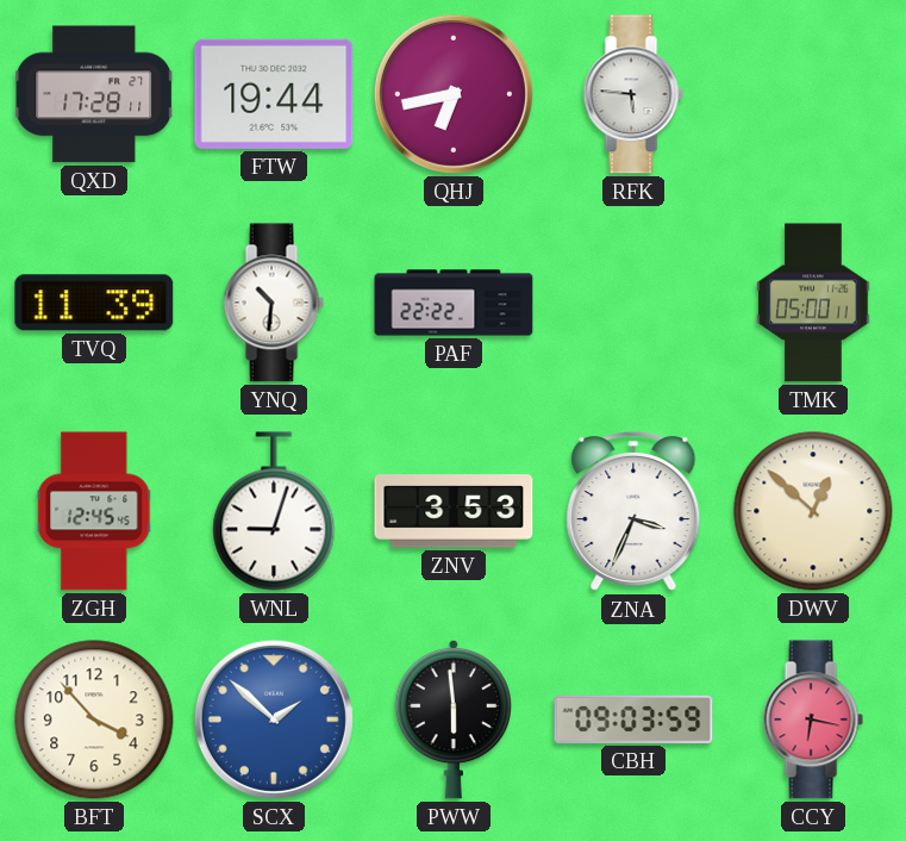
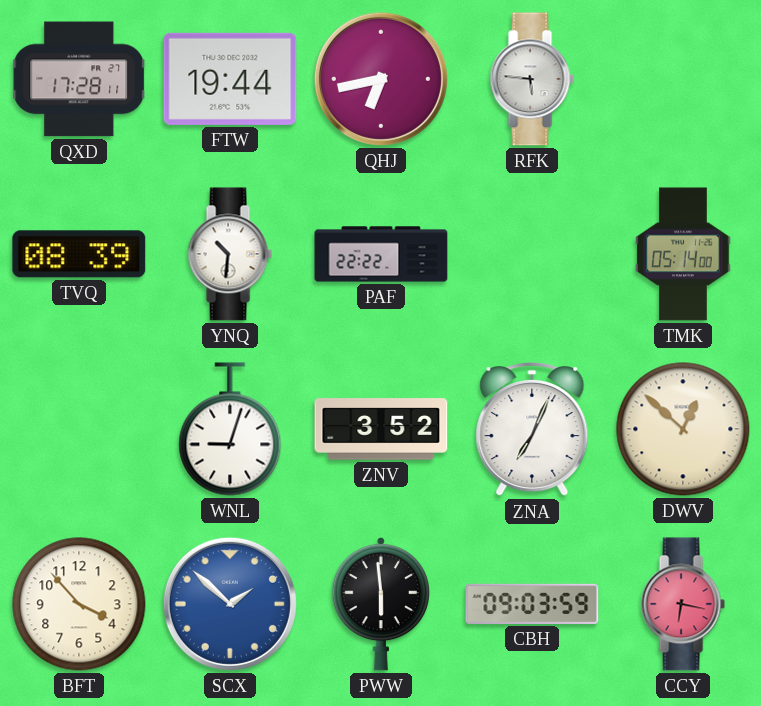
TVQ: 11:39 -> 08:39
TMK: 05:00 -> 05:14
ZGH: 12:45 -> none
ZNV: 3:53 -> 3:52
ZNA: 3:34 -> 7:04
